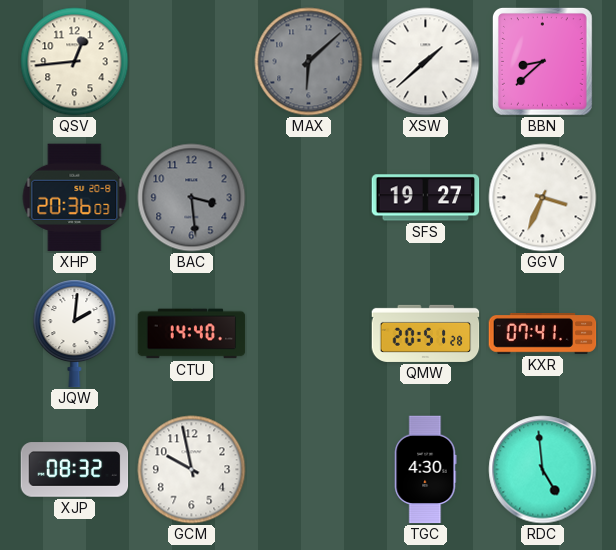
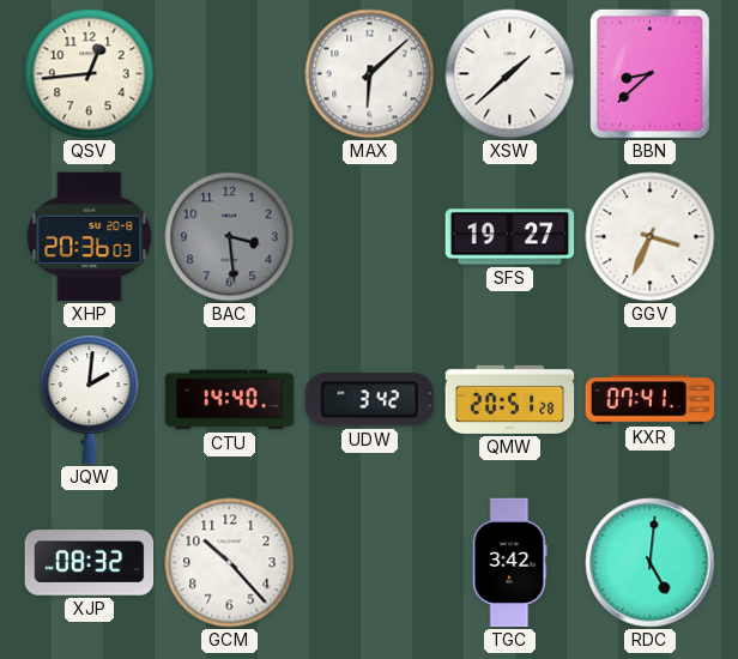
MAX dial: grey -> white
UDW: none -> 3:42
GCM: 9:58 -> 10:23
TGC: 4:30 -> 3:42
RDC: 4:59 -> 5:01
